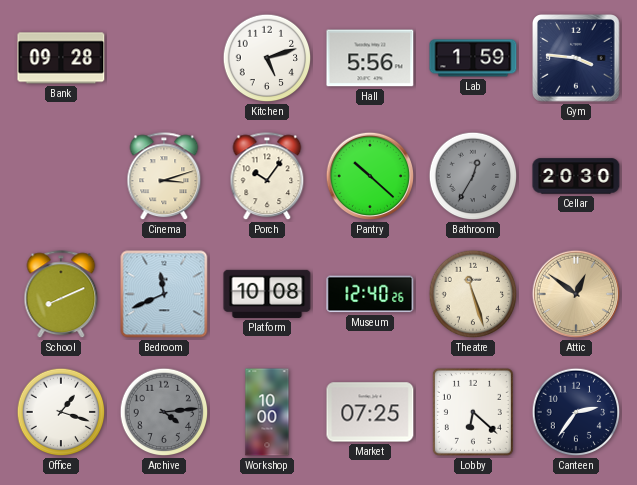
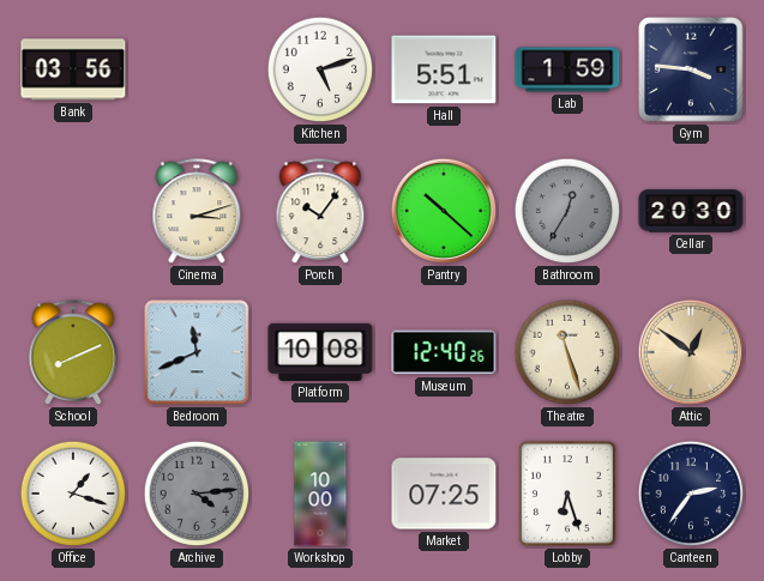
Bank: 09:28 -> 03:56
Hall: 5:56 -> 5:51
Lobby: 6:22 -> 6:27
